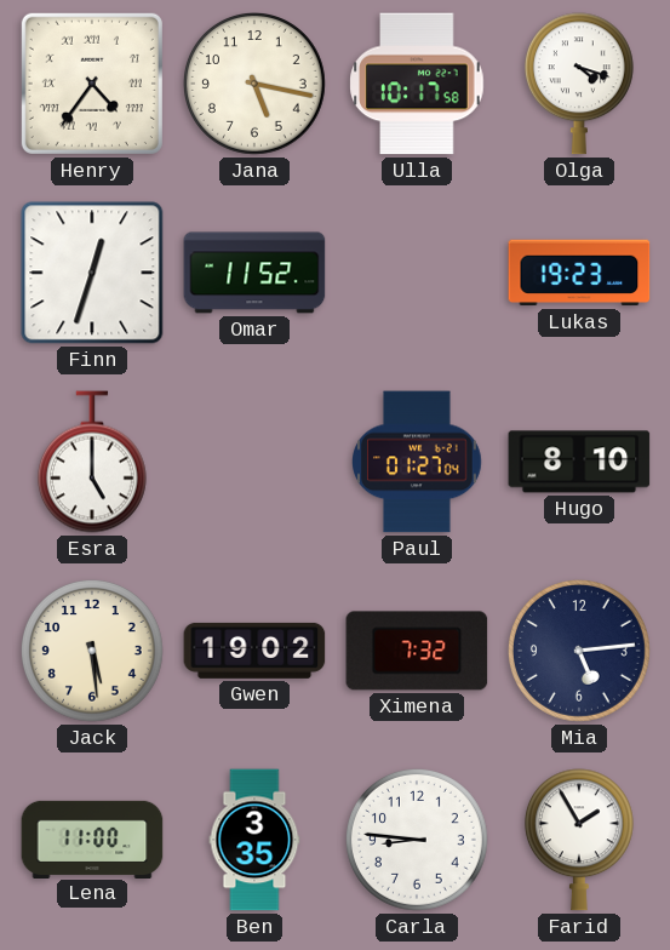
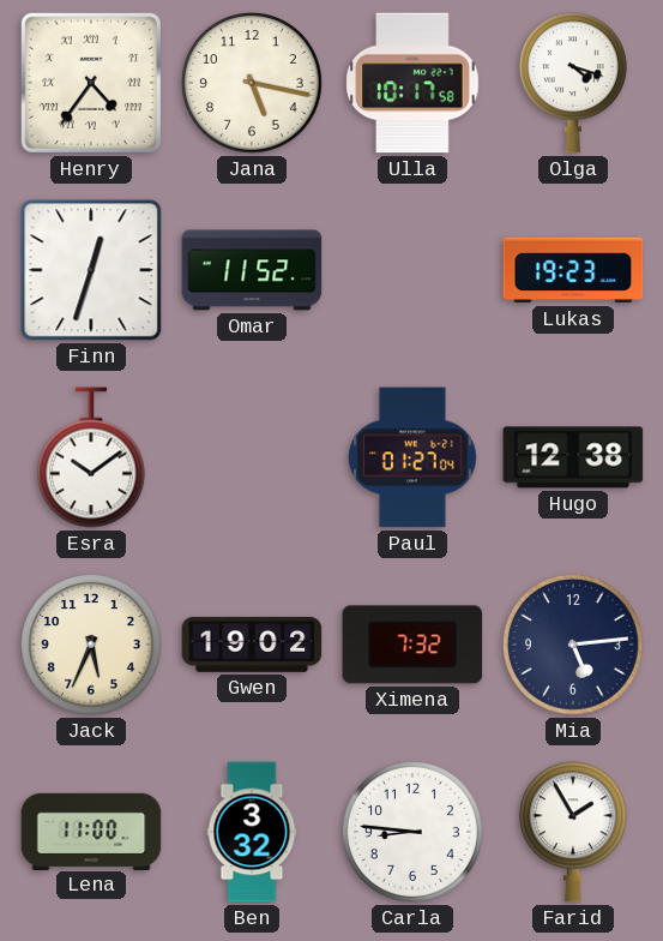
Esra: 5:00 -> 10:09
Hugo: 8:10 -> 12:38
Jack: 5:29 -> 5:34
Ben: 3:35 -> 3:32
